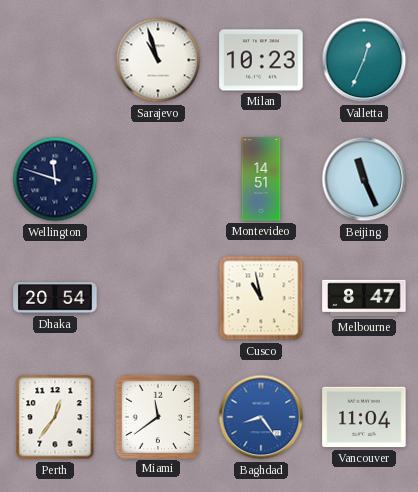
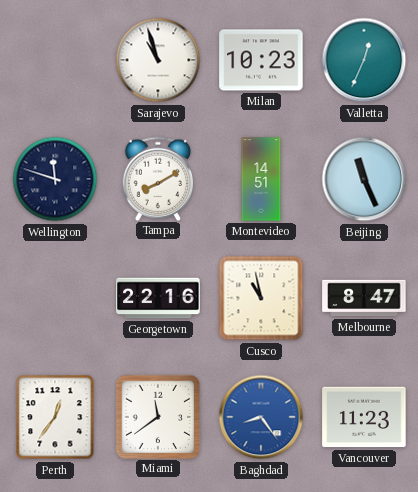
Tampa: none -> 8:10
Dhaka: 20:54 -> none
Georgetown: none -> 22:16
Vancouver: 11:04 -> 11:23
